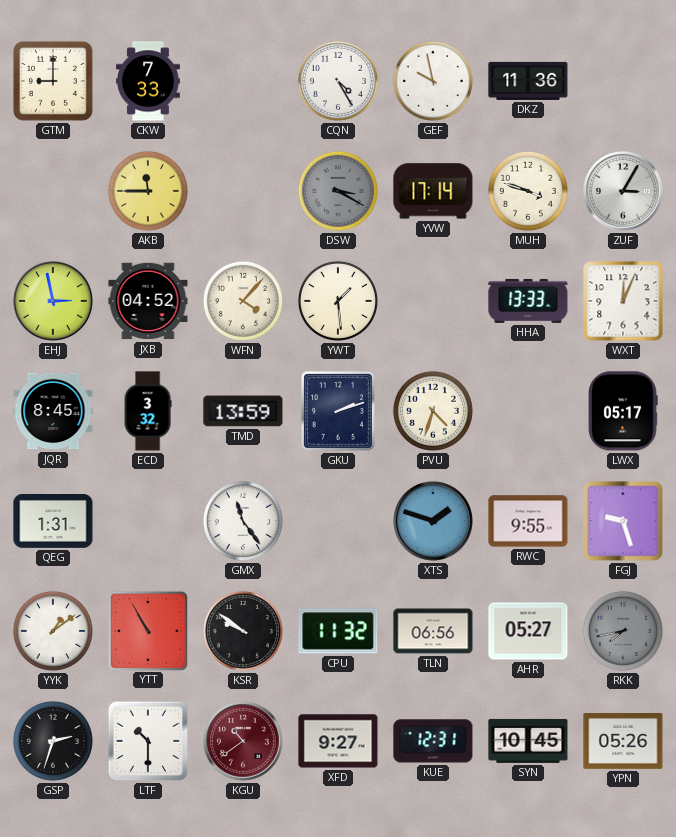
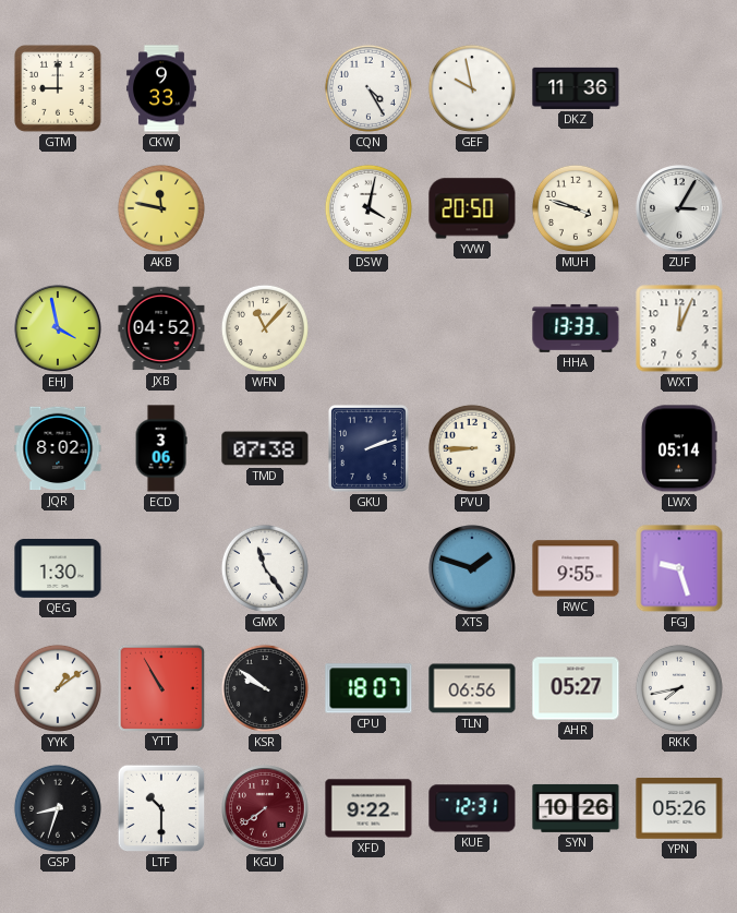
CKW: 7:33 -> 9:33
AKB: 11:45 -> 11:47
DSW: 3:20 -> 4:02
DSW dial: grey -> white
YVW: 17:14 -> 20:50
EHJ: 2:58 -> 3:58
WFN: 4:07 -> 11:07
YWT: 1:29 -> none
JQR: 8:45 -> 8:02
ECD: 3:32 -> 3:06
TMD: 13:59 -> 07:38
PVU: 4:33 -> 8:45
LWX: 05:17 -> 05:14
QEG: 1:31 -> 1:30
CPU: 11:32 -> 18:07
RKK dial: grey -> white
GSP: 2:33 -> 8:33
KGU: 10:39 -> 7:39
XFD: 9:27 -> 9:22
SYN: 10:45 -> 10:26
